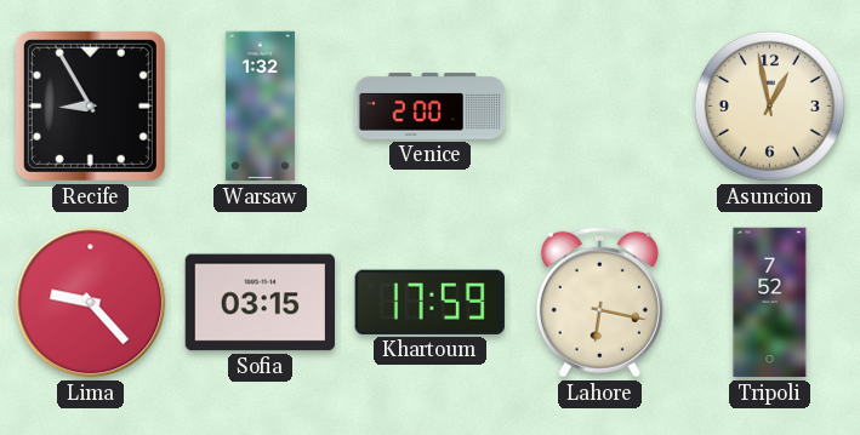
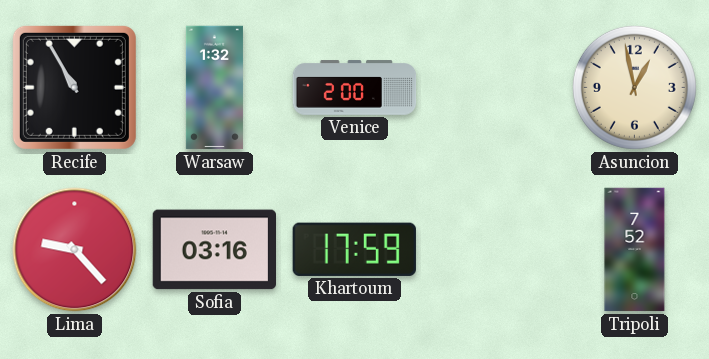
Recife: 8:55 -> 10:55
Sofia: 03:15 -> 03:16
Lahore: 6:17 -> none
